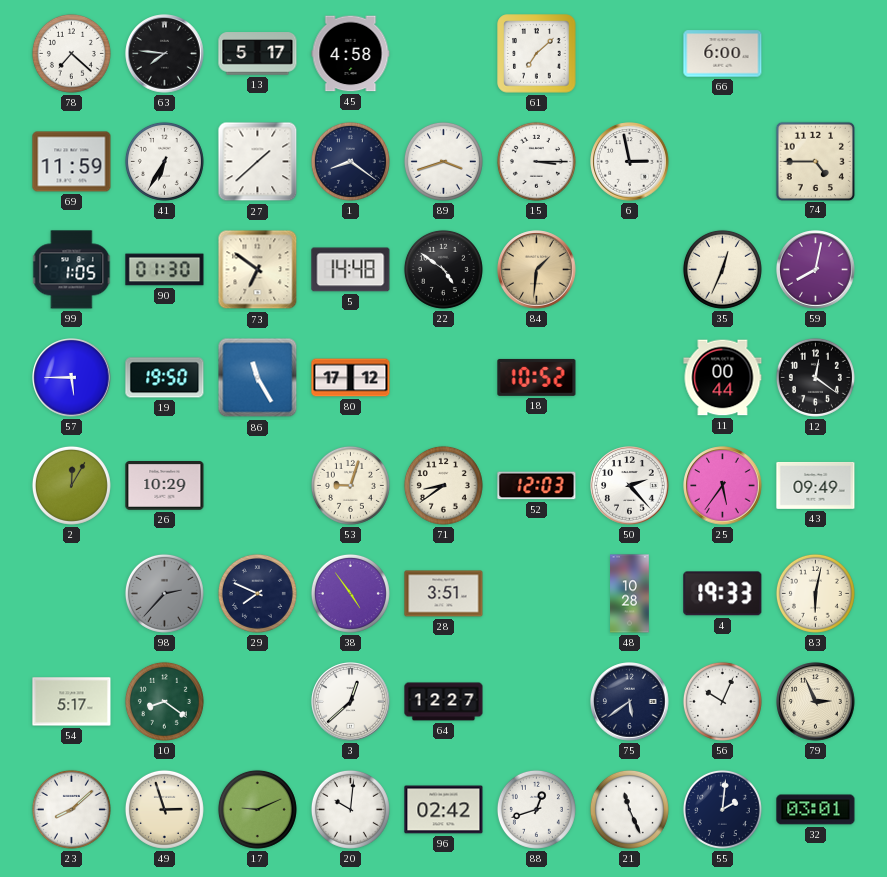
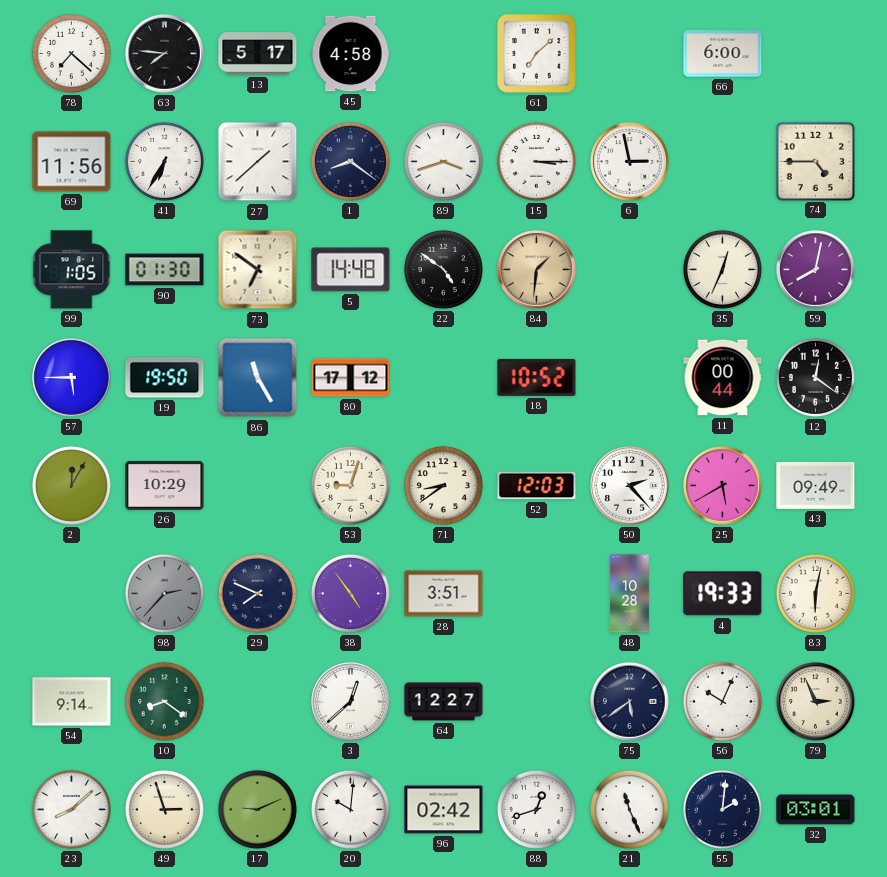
69: 11:59 -> 11:56
25: 5:36 -> 5:40
54: 5:17 -> 9:14
